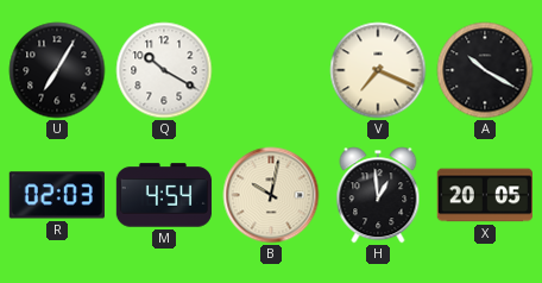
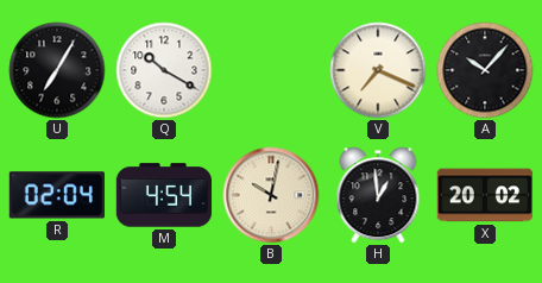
A: 10:20 -> 10:07
R: 02:03 -> 02:04
X: 20:05 -> 20:02
